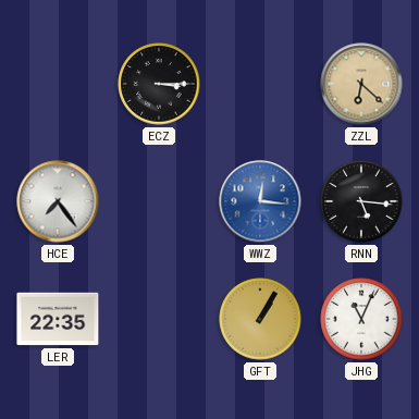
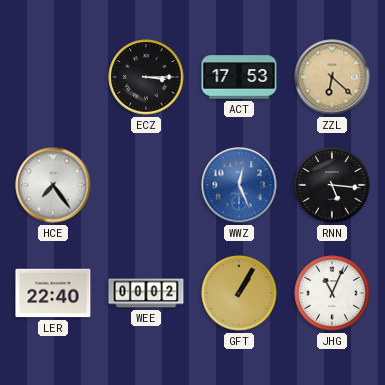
ACT: none -> 17:53
WWZ: 12:16 -> 12:26
LER: 22:35 -> 22:40
WEE: none -> 00:02
